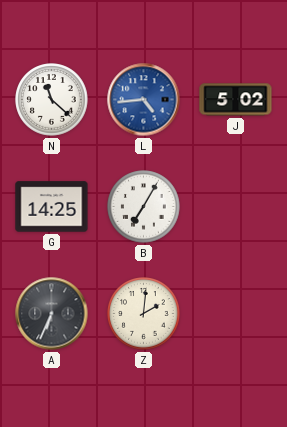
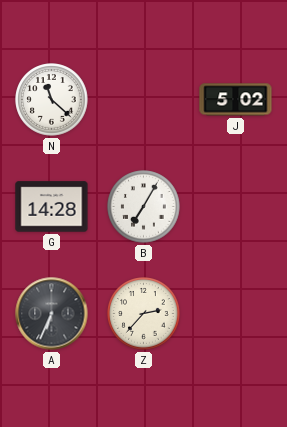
L: 4:44 -> none
G: 14:25 -> 14:28
Z: 2:01 -> 2:37
